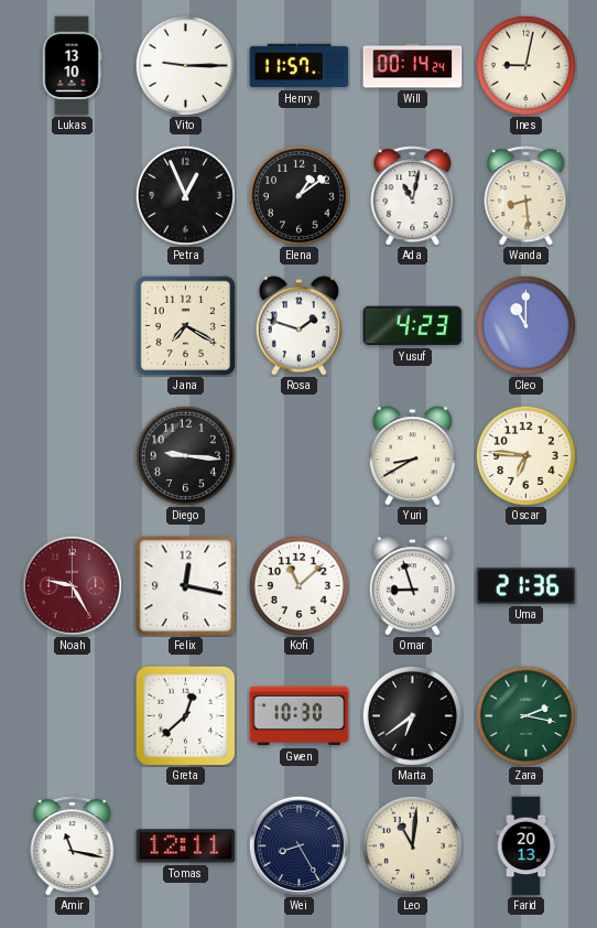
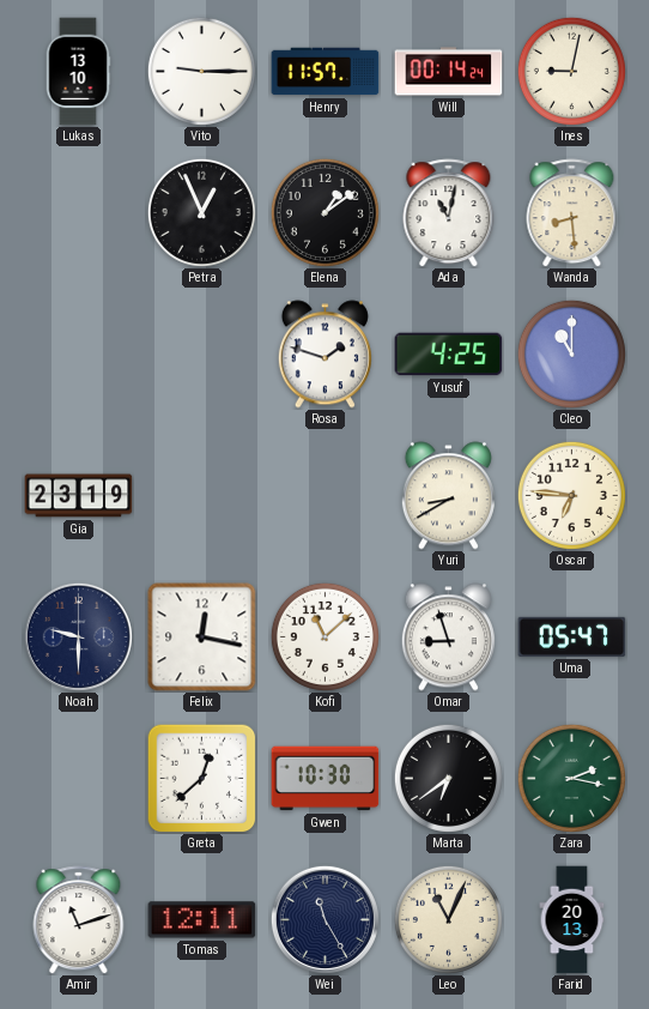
Jana: 7:20 -> none
Yusuf: 4:23 -> 4:25
Gia: none -> 23:19
Diego: 9:16 -> none
Noah: 9:25 -> 9:30
Noah dial: burgundy -> navy
Uma: 21:36 -> 05:47
Amir: 11:17 -> 11:12
Wei: 8:25 -> 11:25
Leo: 11:01 -> 11:04
